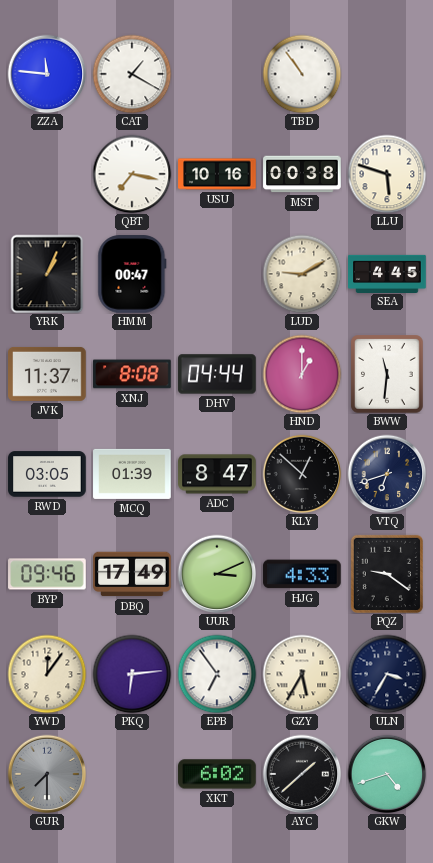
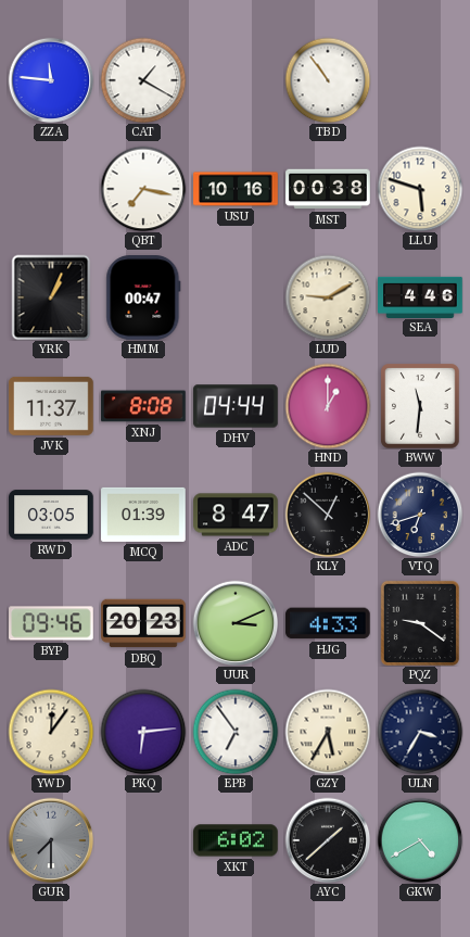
SEA: 4:45 -> 4:46
DBQ: 17:49 -> 20:23
GKW: 4:42 -> 4:40
